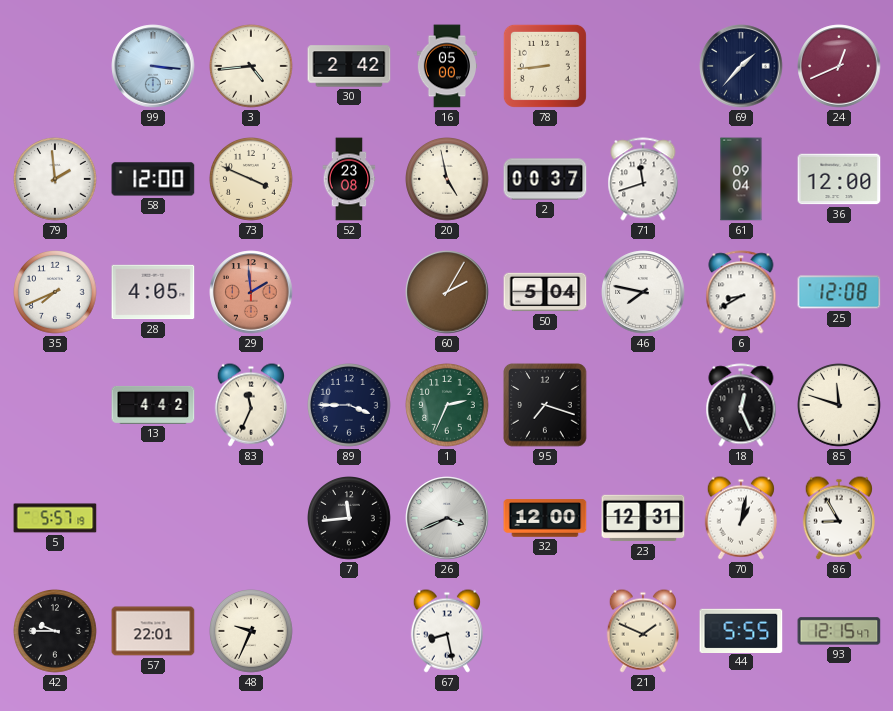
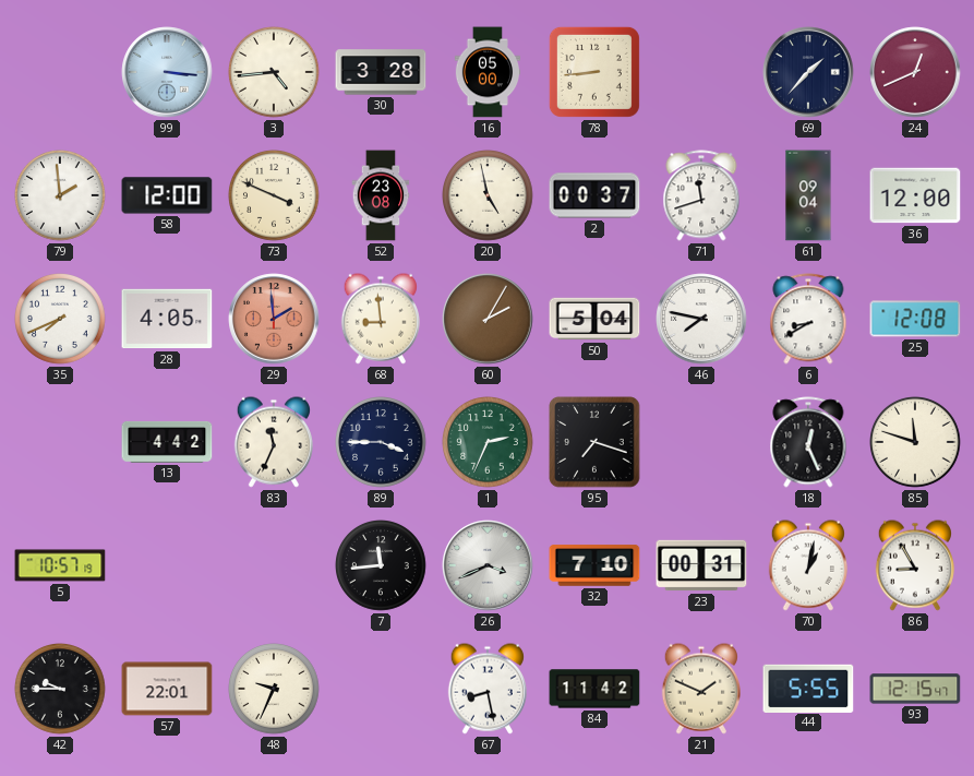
30: 2:42 -> 3:28
68: none -> 8:59
5: 5:57 -> 10:57
32: 12:00 -> 7:10
23: 12:31 -> 00:31
84: none -> 11:42
